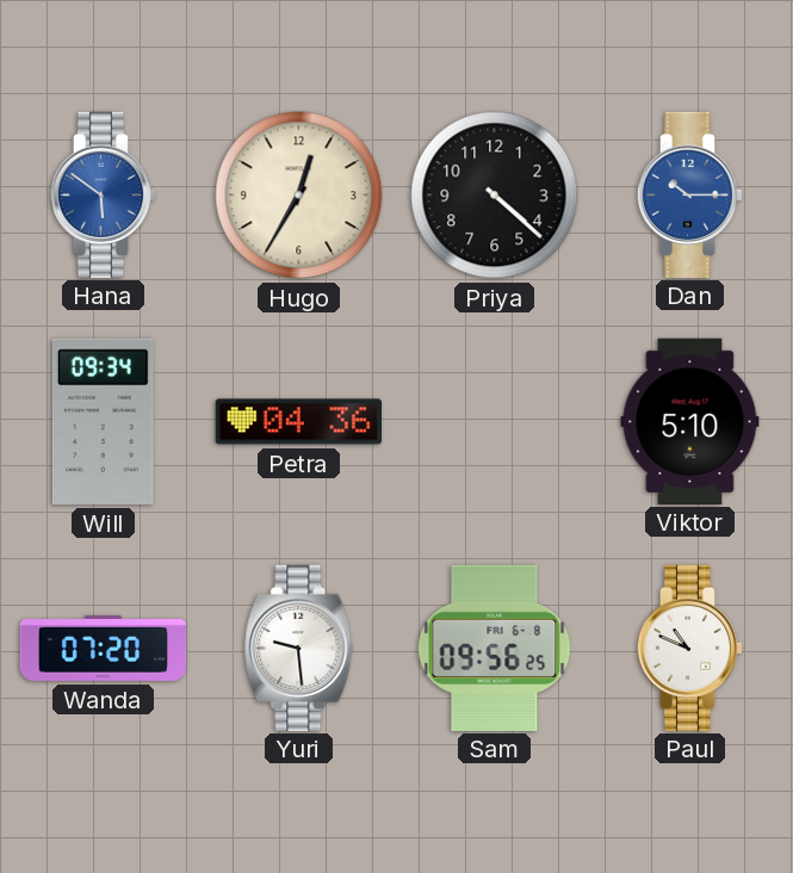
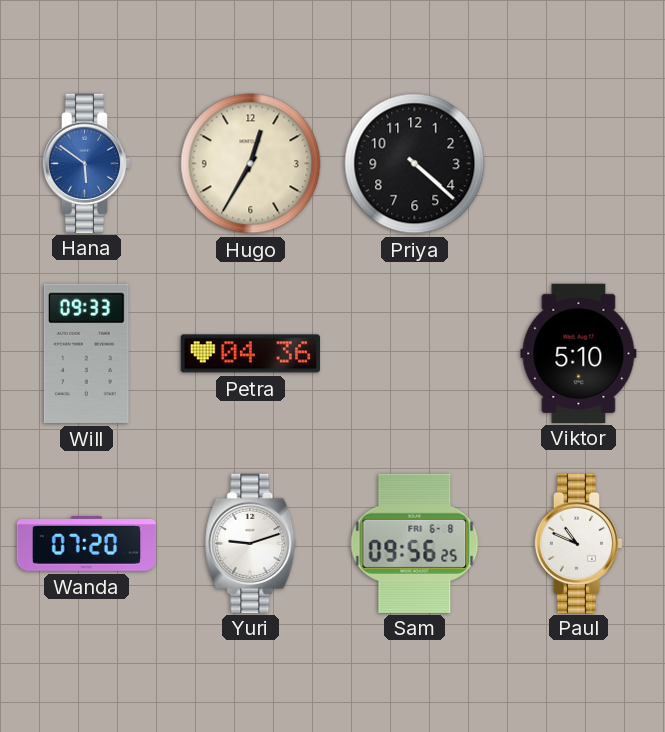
Dan: 10:15 -> none
Will: 09:34 -> 09:33
Yuri: 9:29 -> 9:12
